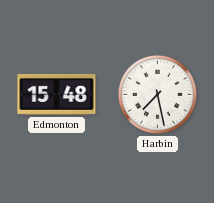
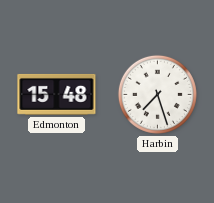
Harbin: 7:28 -> 7:27
